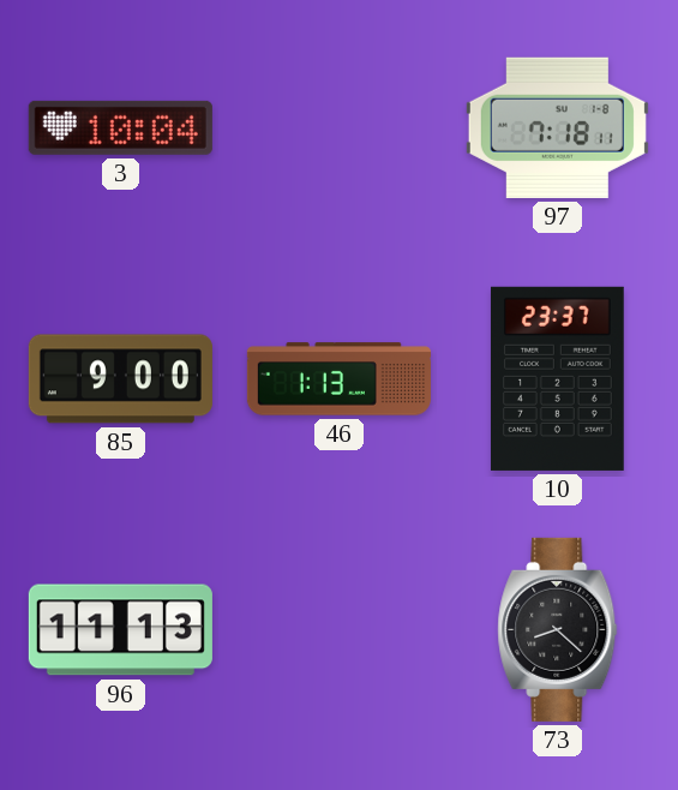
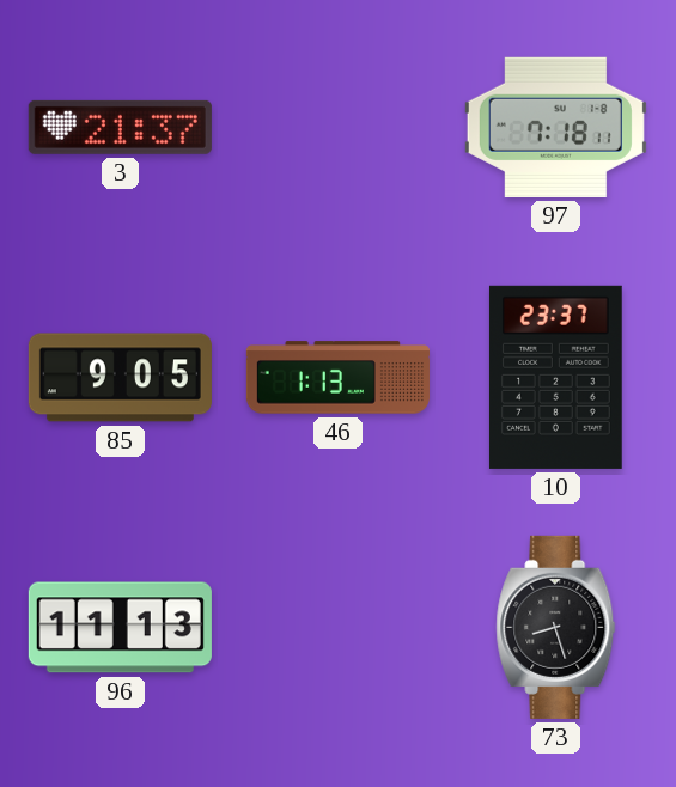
3: 10:04 -> 21:37
85: 9:00 -> 9:05
73: 8:22 -> 8:27
